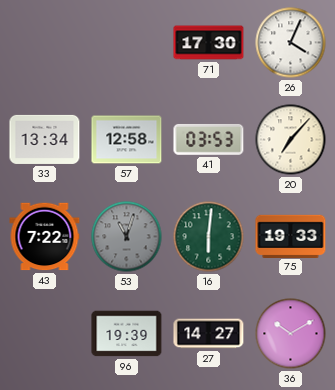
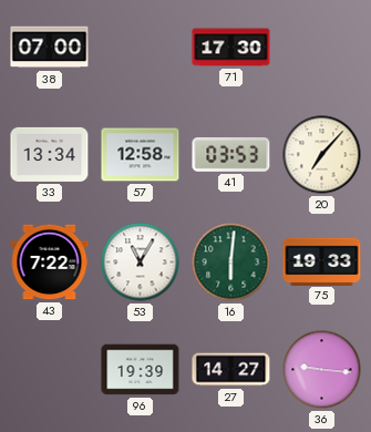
38: none -> 07:00
26: 4:04 -> none
53: 11:03 -> 11:05
53 dial: grey -> white
36: 10:10 -> 9:16
